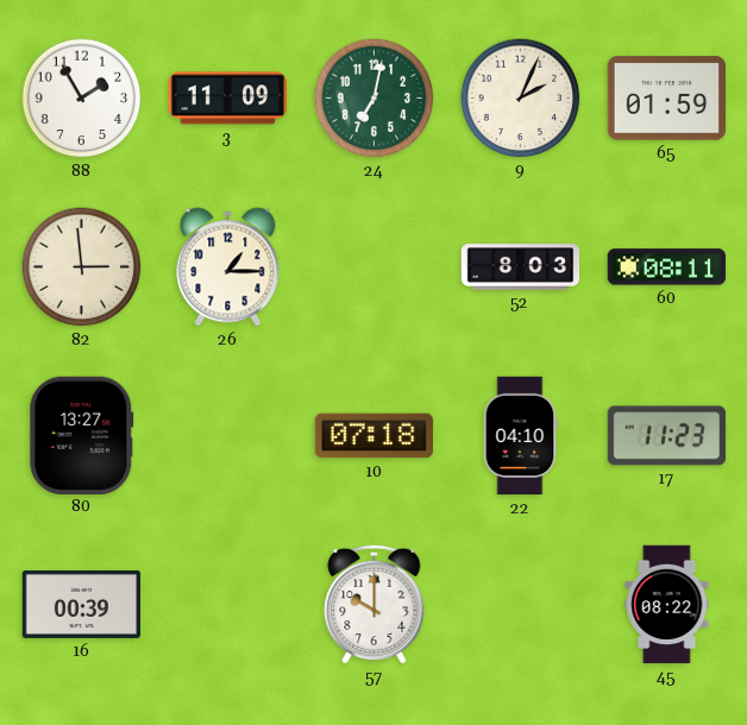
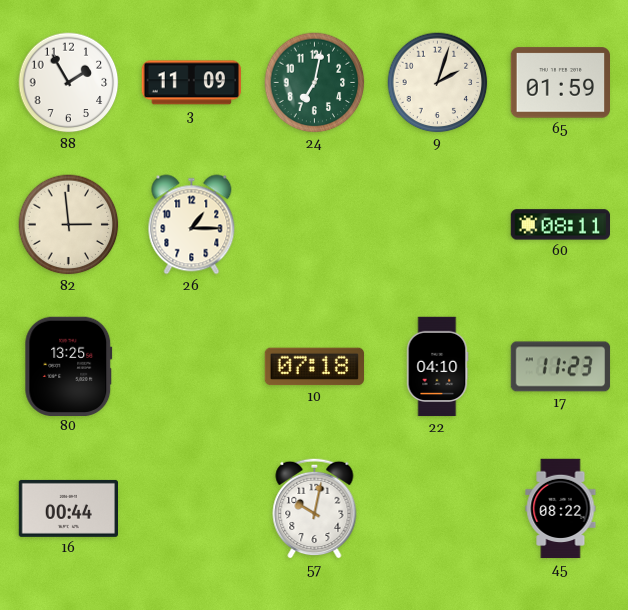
9: 2:04 -> 2:03
52: 8:03 -> none
80: 13:27 -> 13:25
16: 00:39 -> 00:44
57: 10:00 -> 10:02
